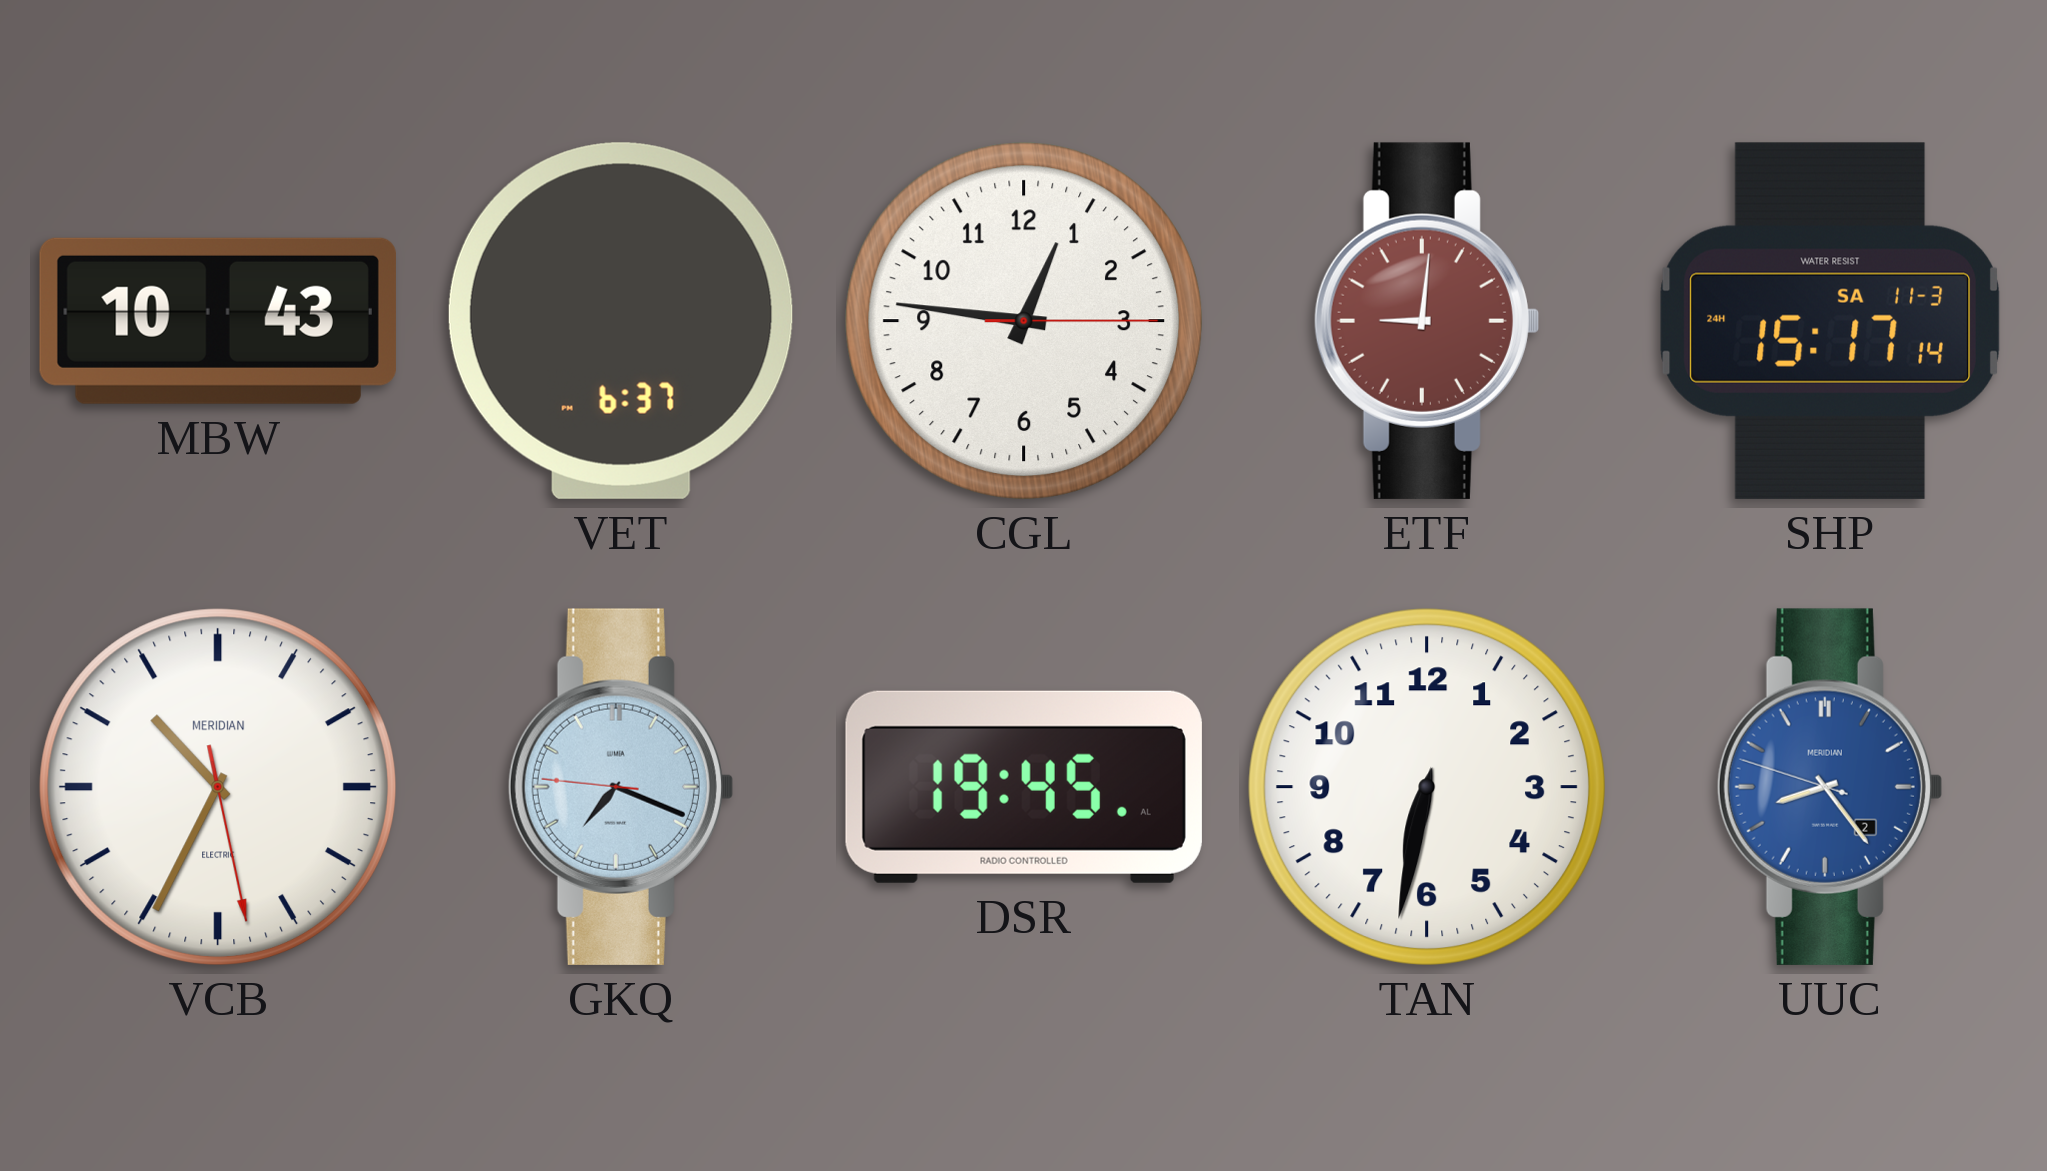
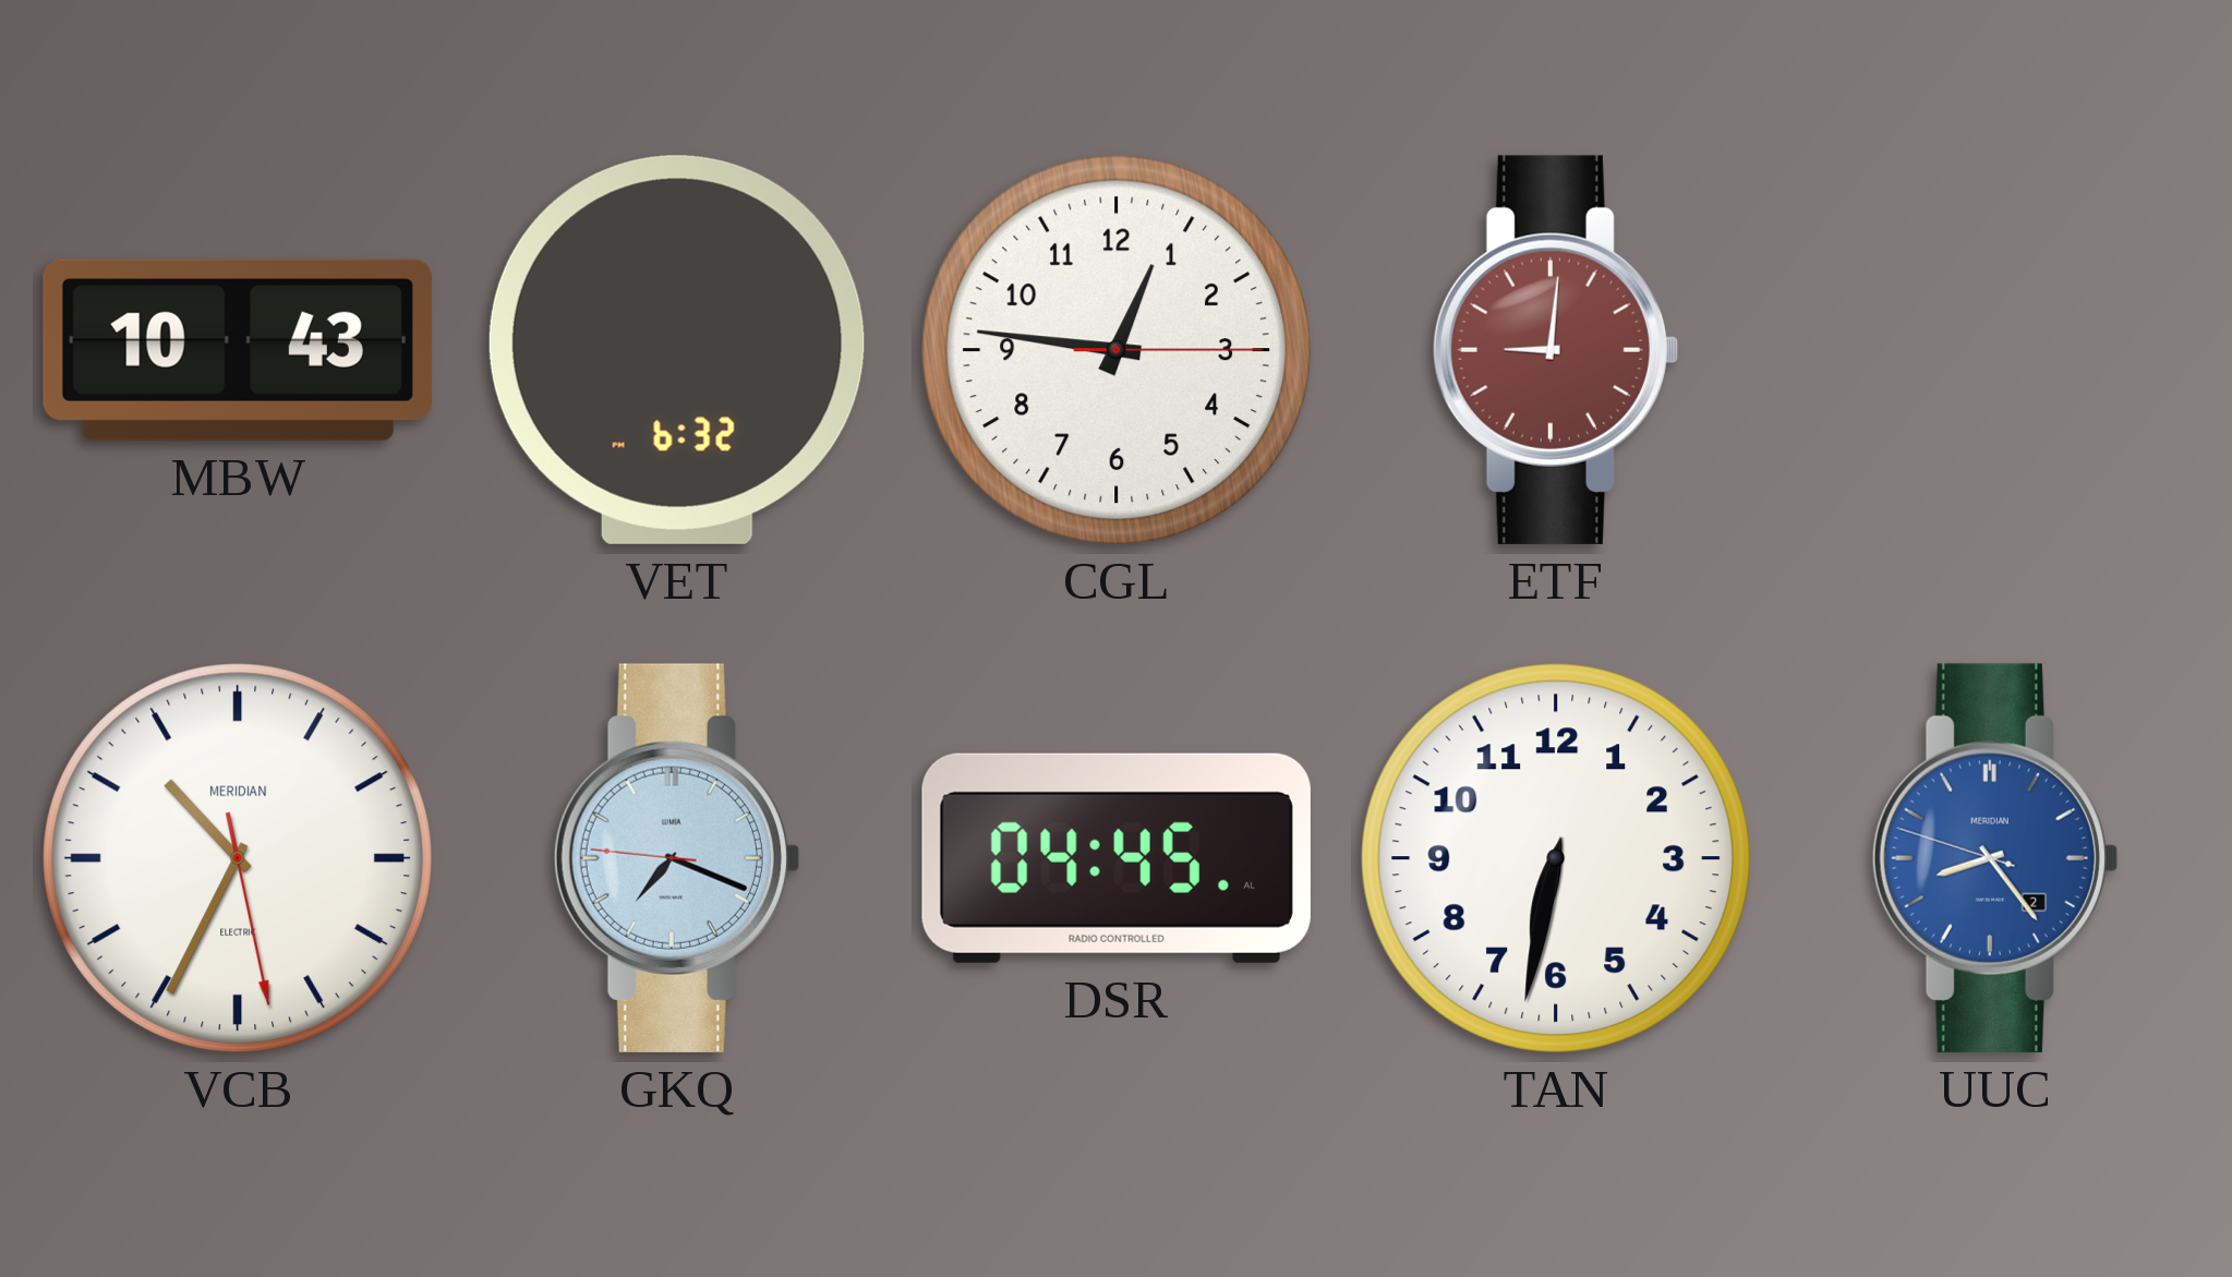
VET: 6:37 -> 6:32
SHP: 15:17 -> none
DSR: 19:45 -> 04:45
